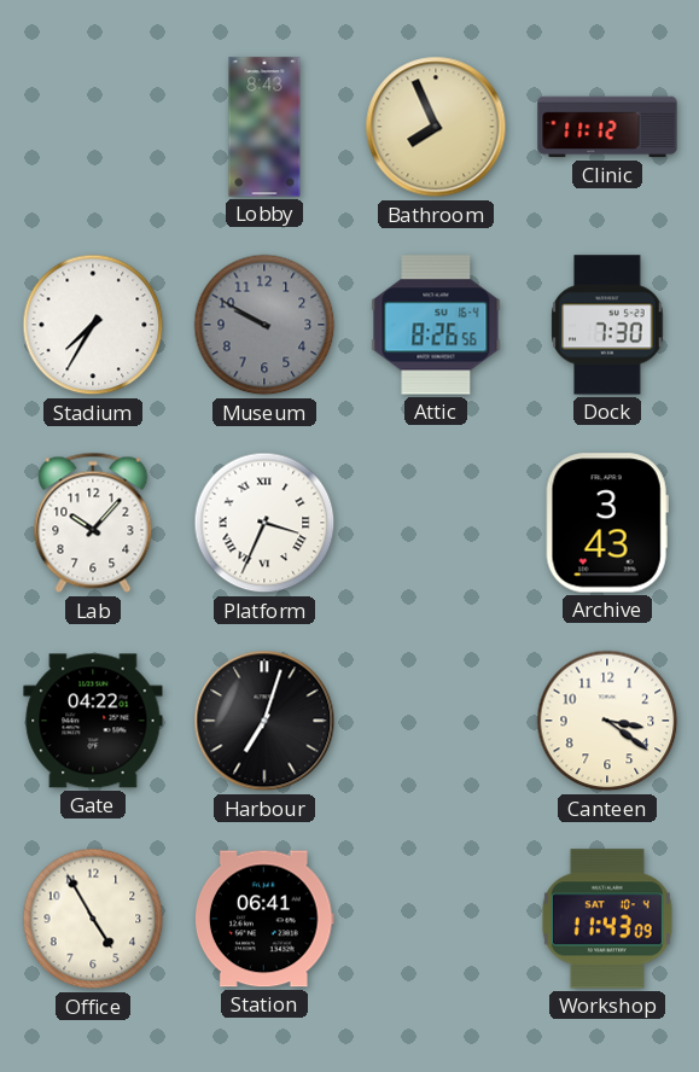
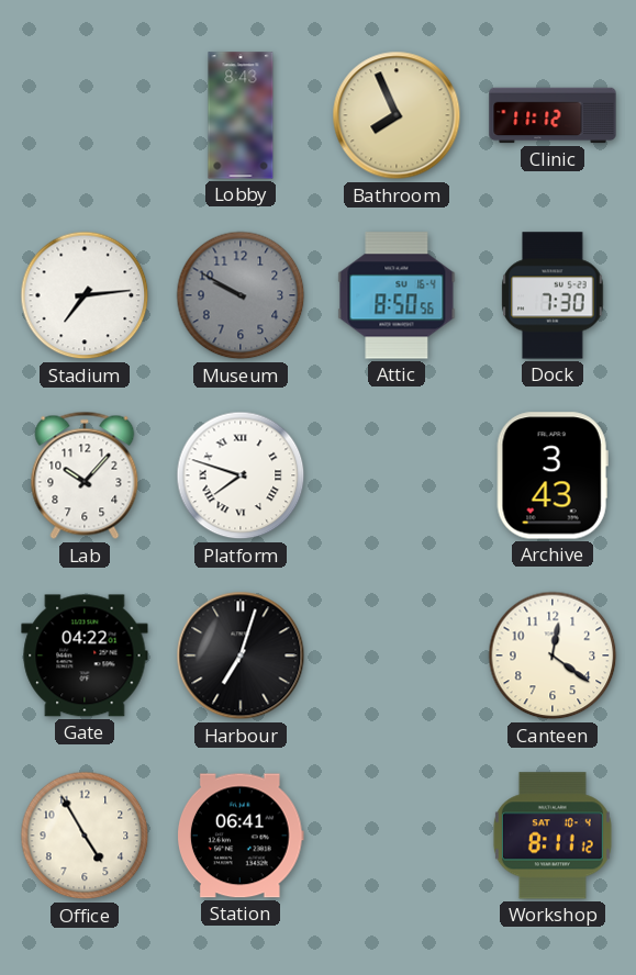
Stadium: 7:35 -> 7:14
Attic: 8:26 -> 8:50
Platform: 3:34 -> 7:48
Canteen: 3:21 -> 12:21
Workshop: 11:43 -> 8:11
